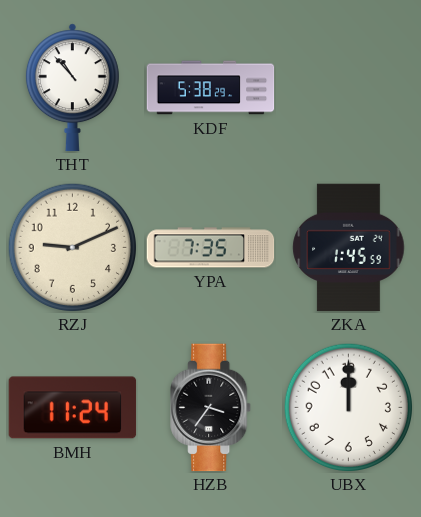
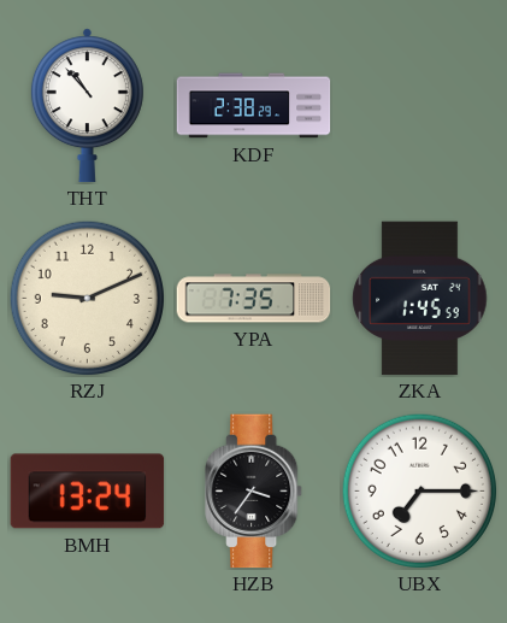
KDF: 5:38 -> 2:38
BMH: 11:24 -> 13:24
UBX: 12:00 -> 7:15
